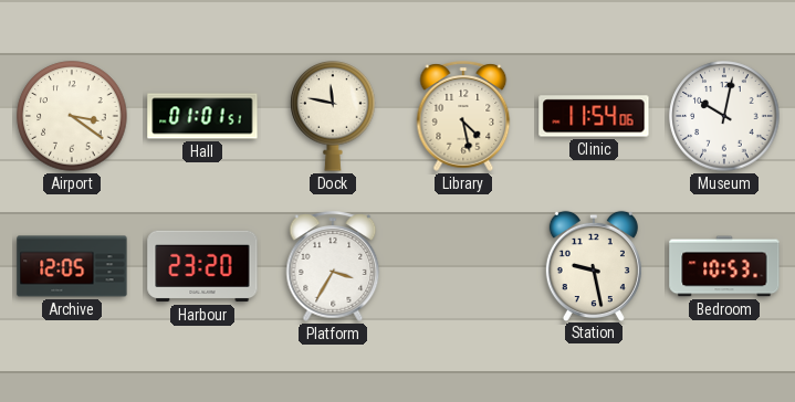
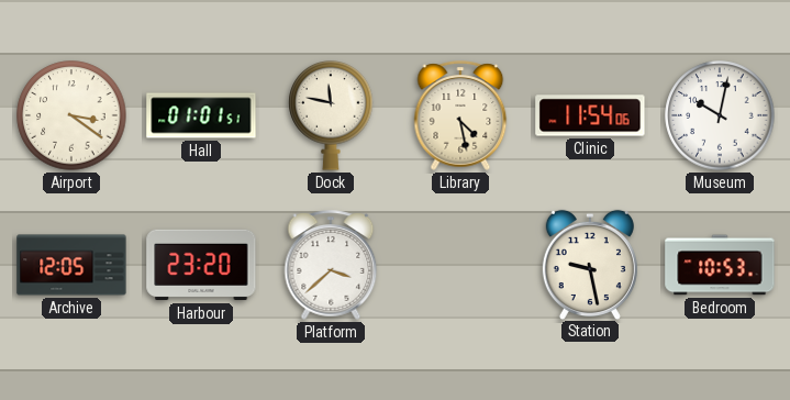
Platform: 3:35 -> 3:38
